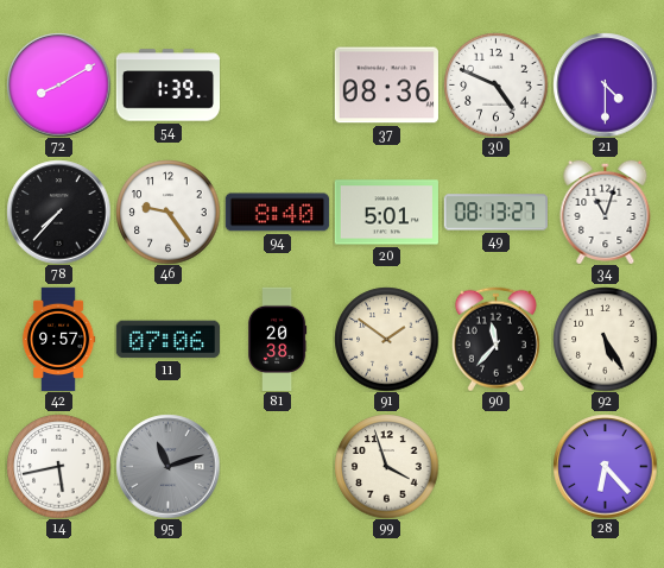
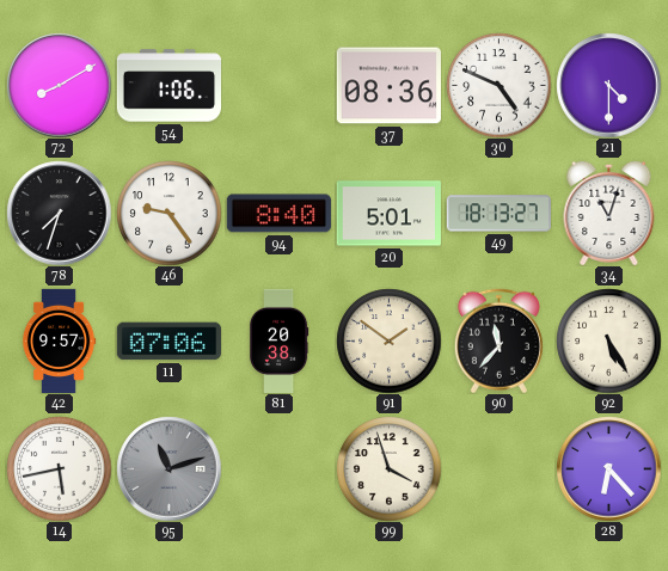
54: 1:39 -> 1:06
78: 7:37 -> 7:33
49: 08:13 -> 18:13
